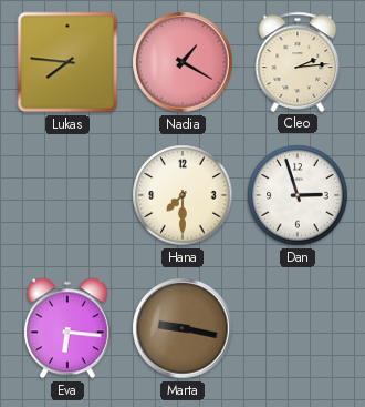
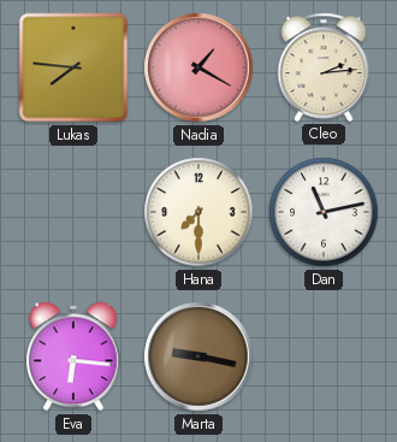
Dan: 2:57 -> 11:13
